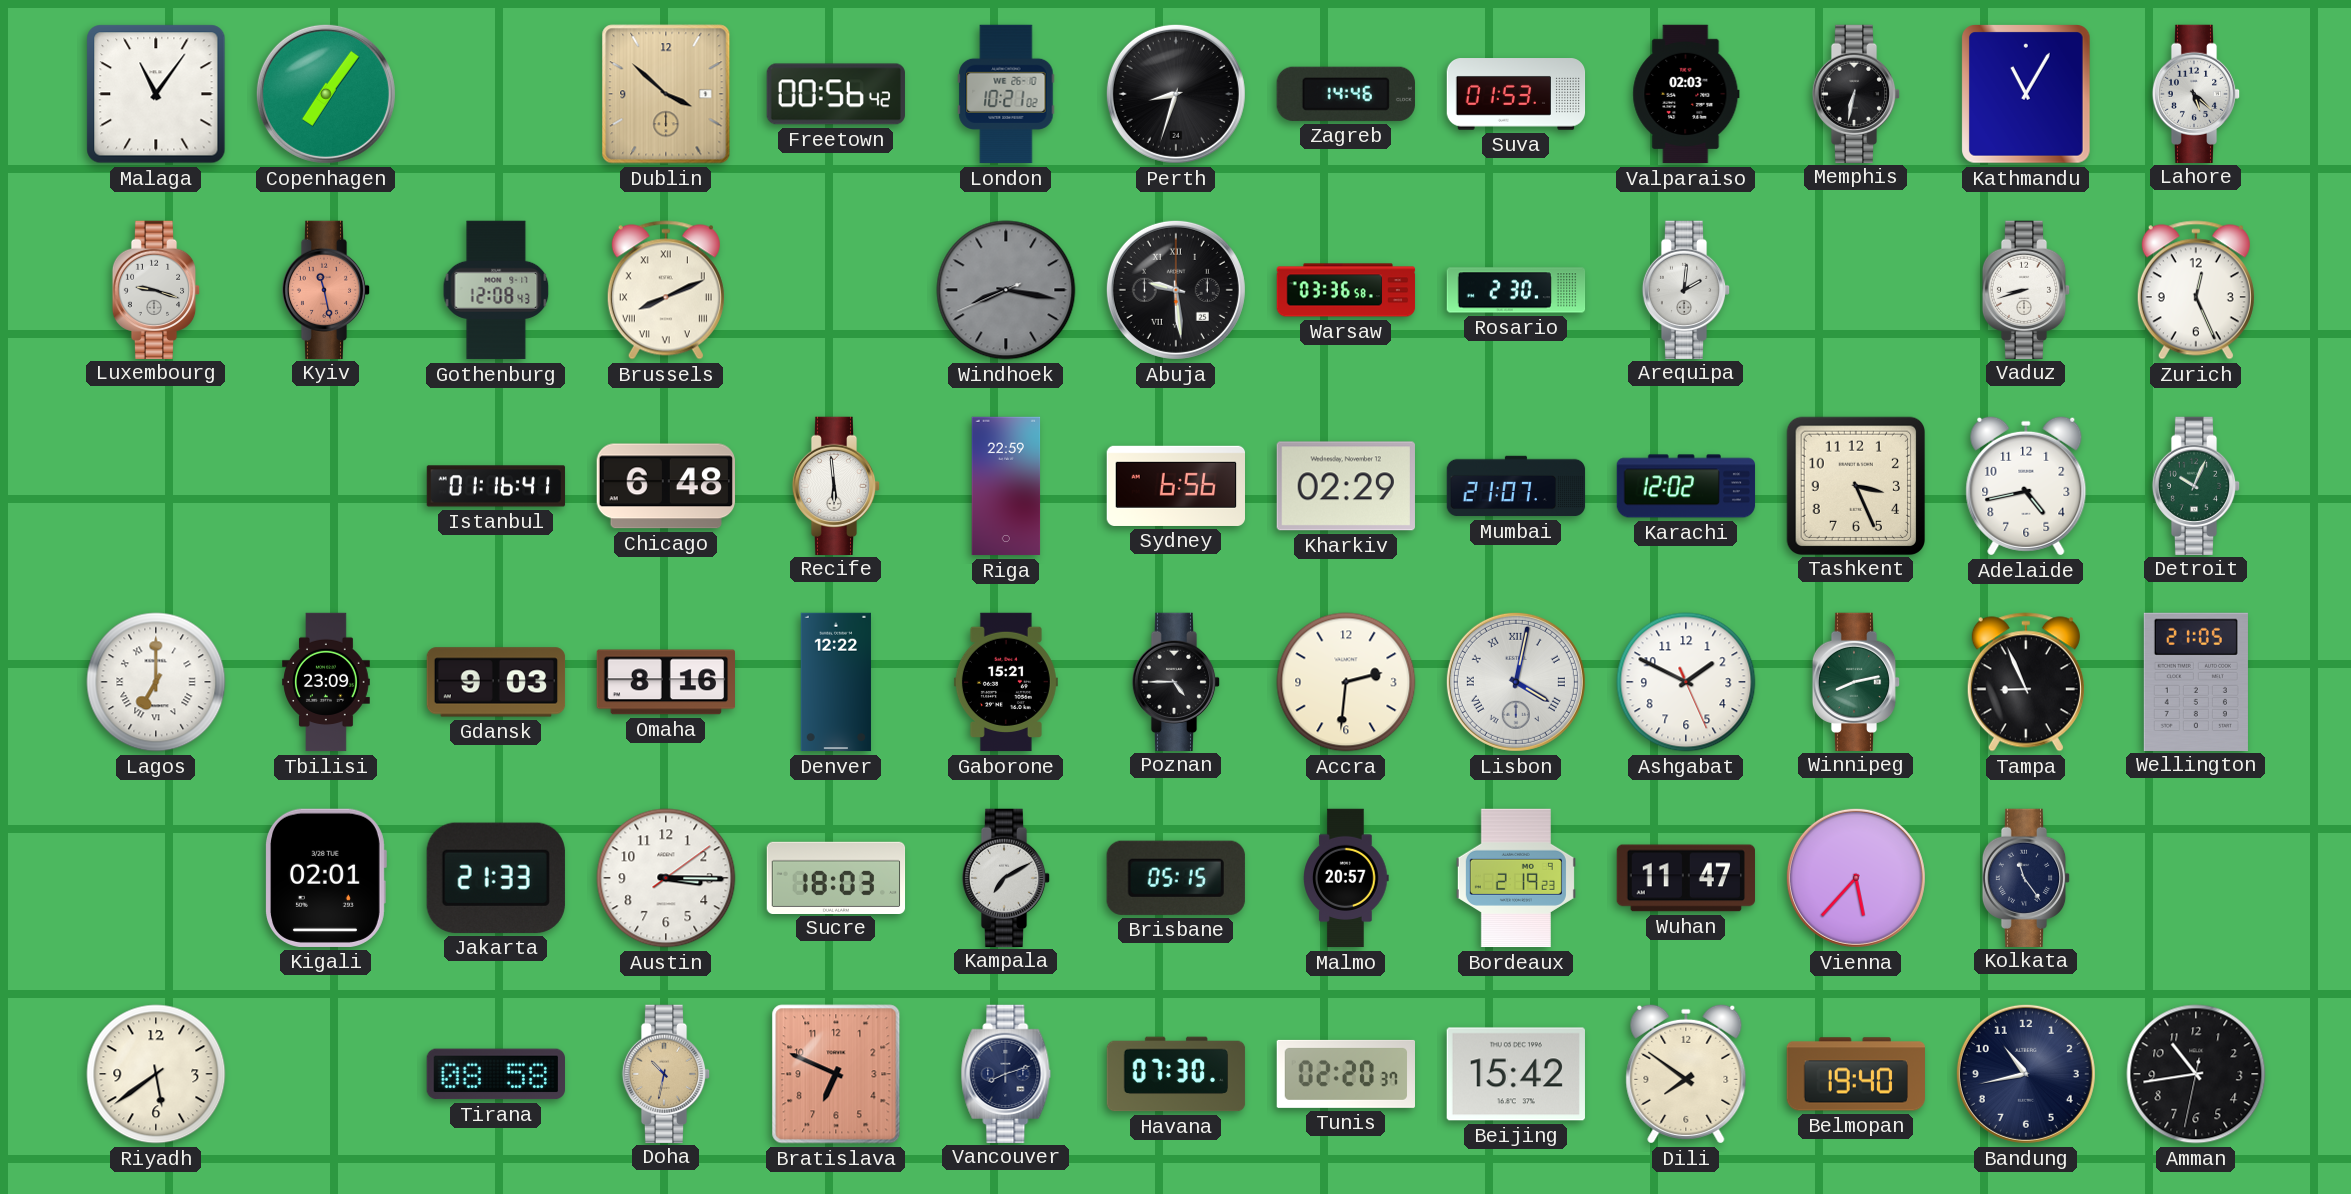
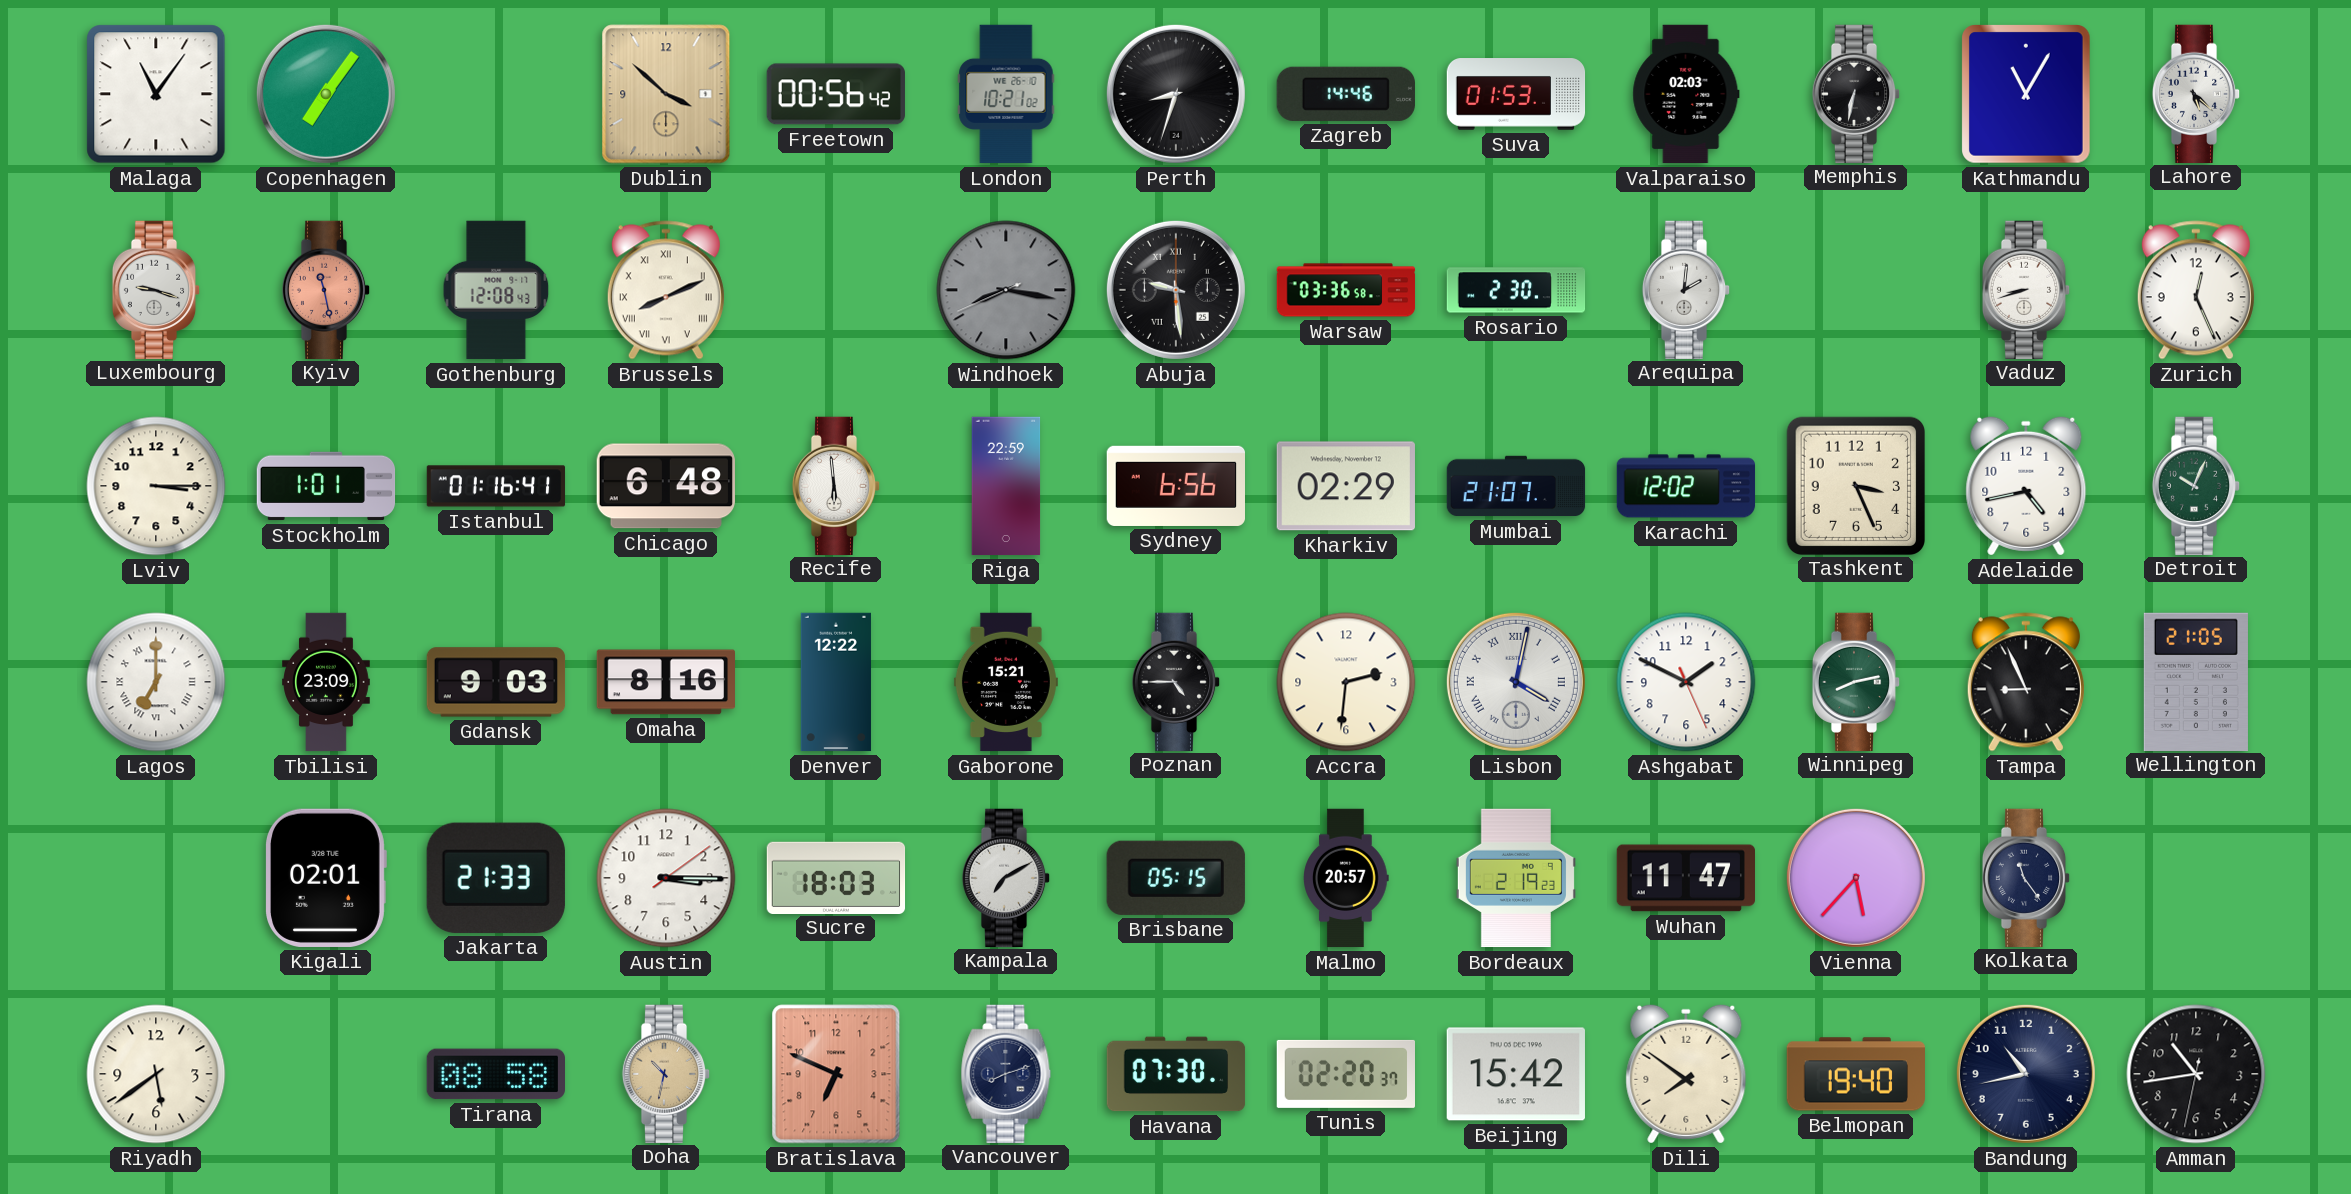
Lviv: none -> 3:15
Stockholm: none -> 1:01
